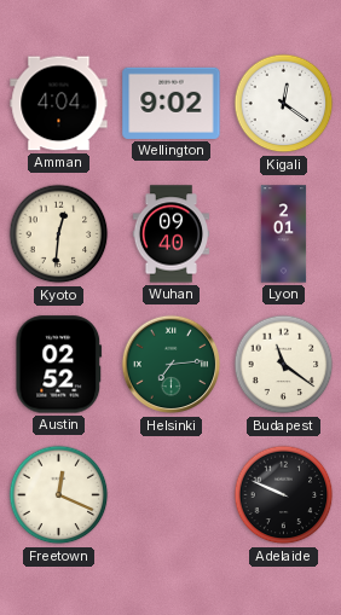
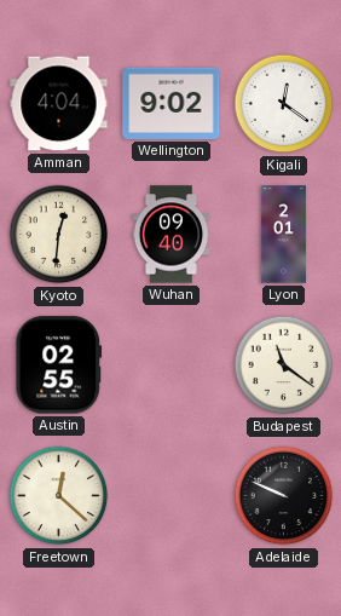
Austin: 02:52 -> 02:55
Helsinki: 7:14 -> none
Freetown: 12:19 -> 12:22
